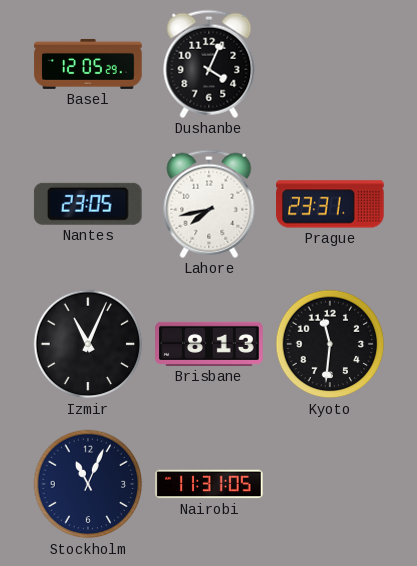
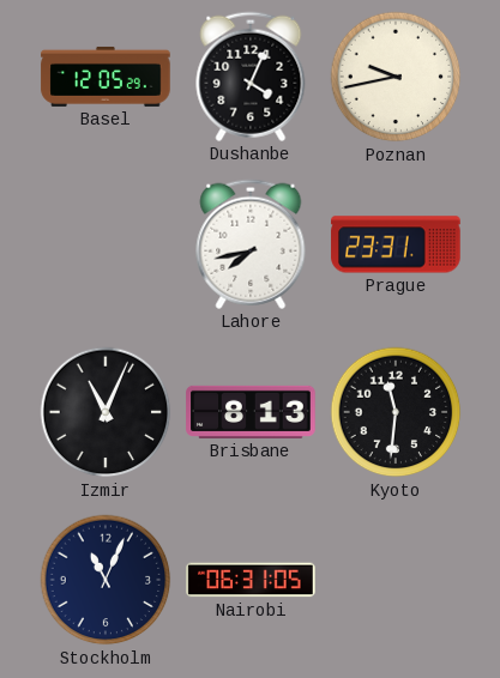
Poznan: none -> 9:43
Nantes: 23:05 -> none
Nairobi: 11:31 -> 06:31
